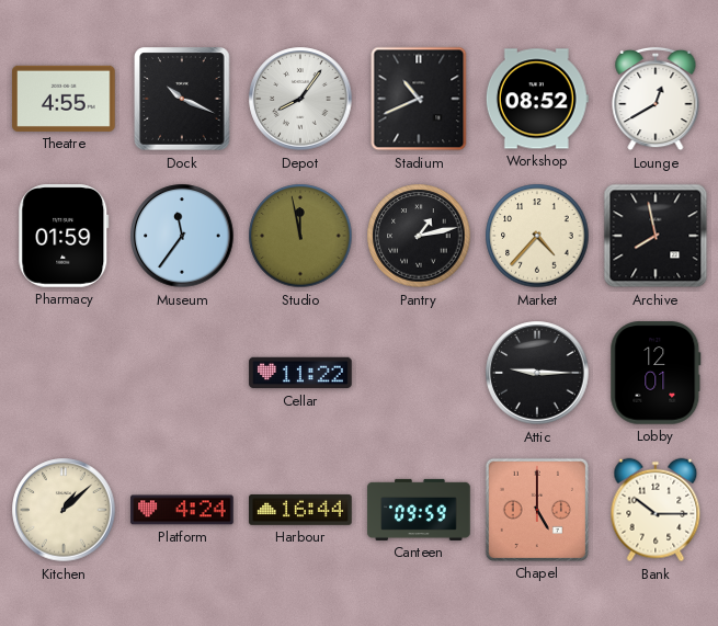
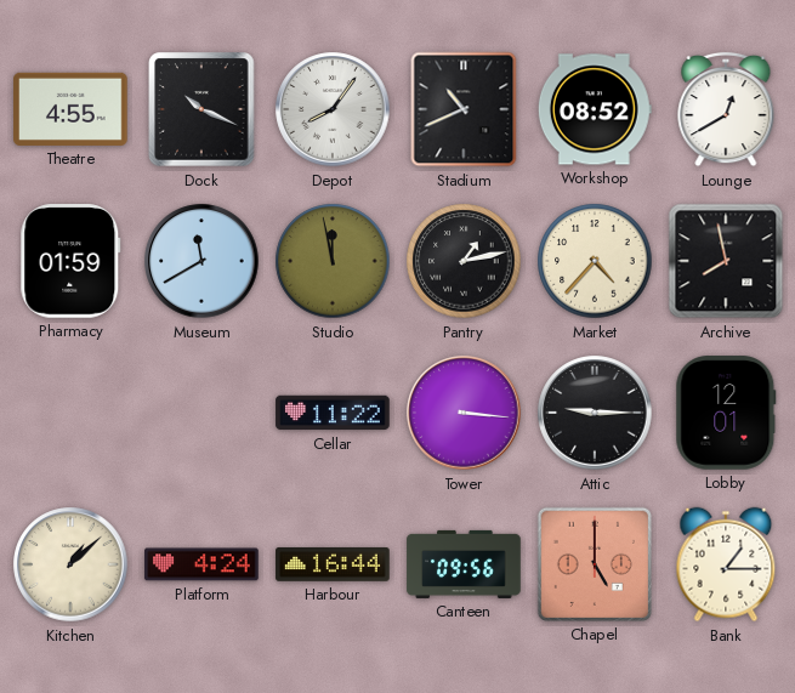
Museum: 11:36 -> 11:40
Tower: none -> 3:16
Canteen: 09:59 -> 09:56
Bank: 10:15 -> 1:15
